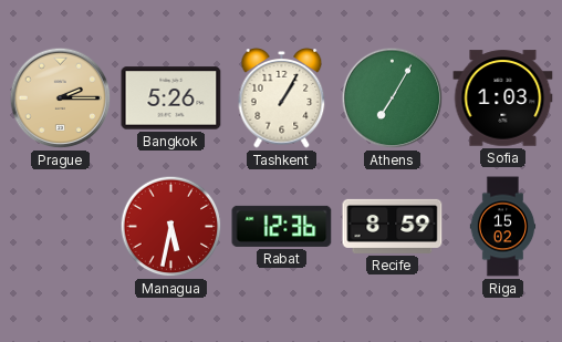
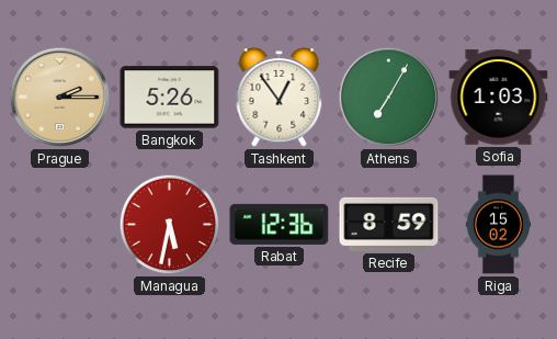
Tashkent: 1:05 -> 12:54
